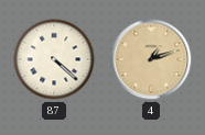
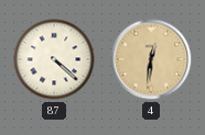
4: 1:12 -> 12:31
